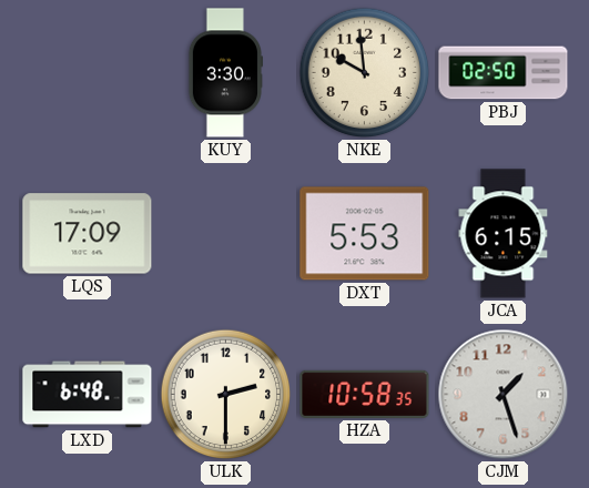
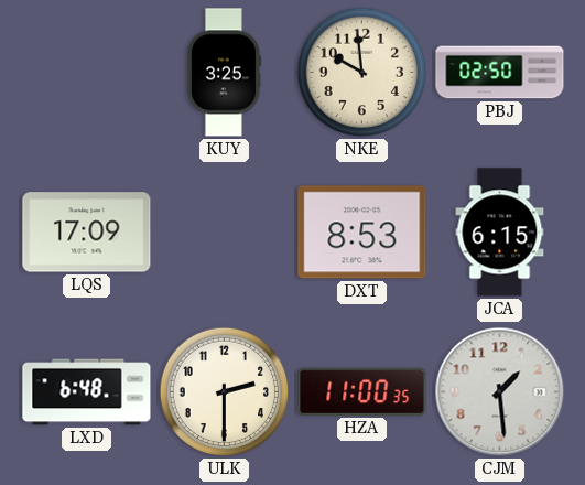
KUY: 3:30 -> 3:25
DXT: 5:53 -> 8:53
HZA: 10:58 -> 11:00
CJM: 1:27 -> 1:29
